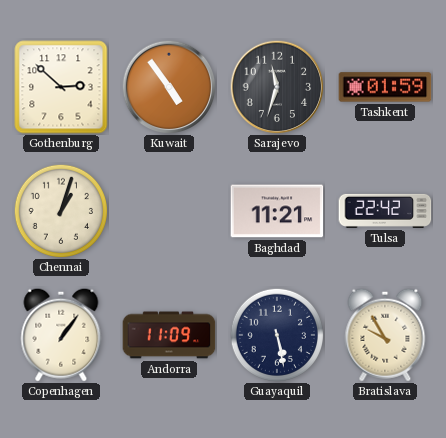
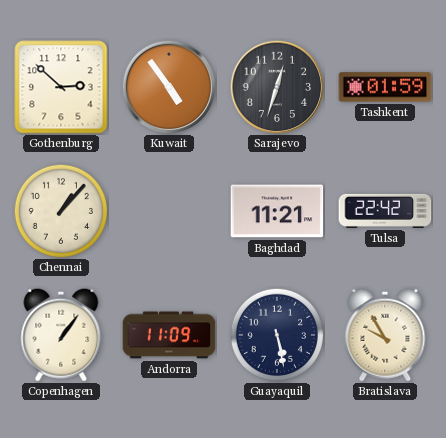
Sarajevo: 11:33 -> 12:33
Chennai: 1:03 -> 1:07
